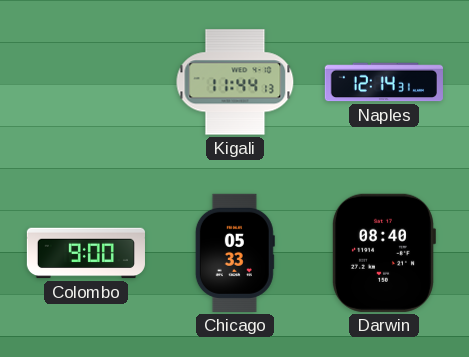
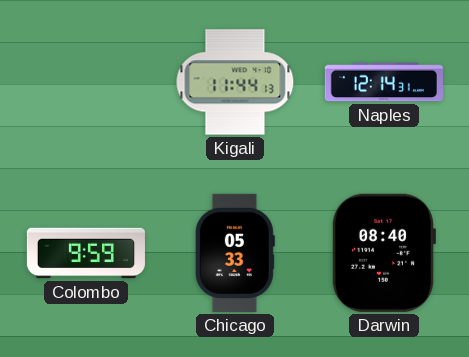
Colombo: 9:00 -> 9:59
